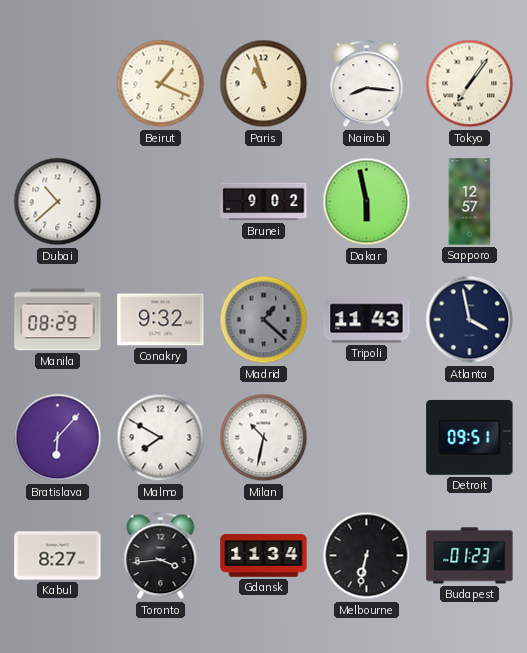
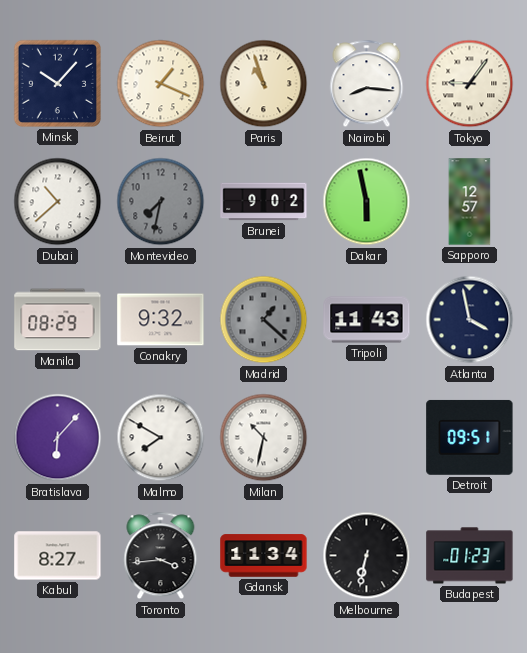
Minsk: none -> 10:07
Tokyo: 7:06 -> 9:06
Montevideo: none -> 7:32
